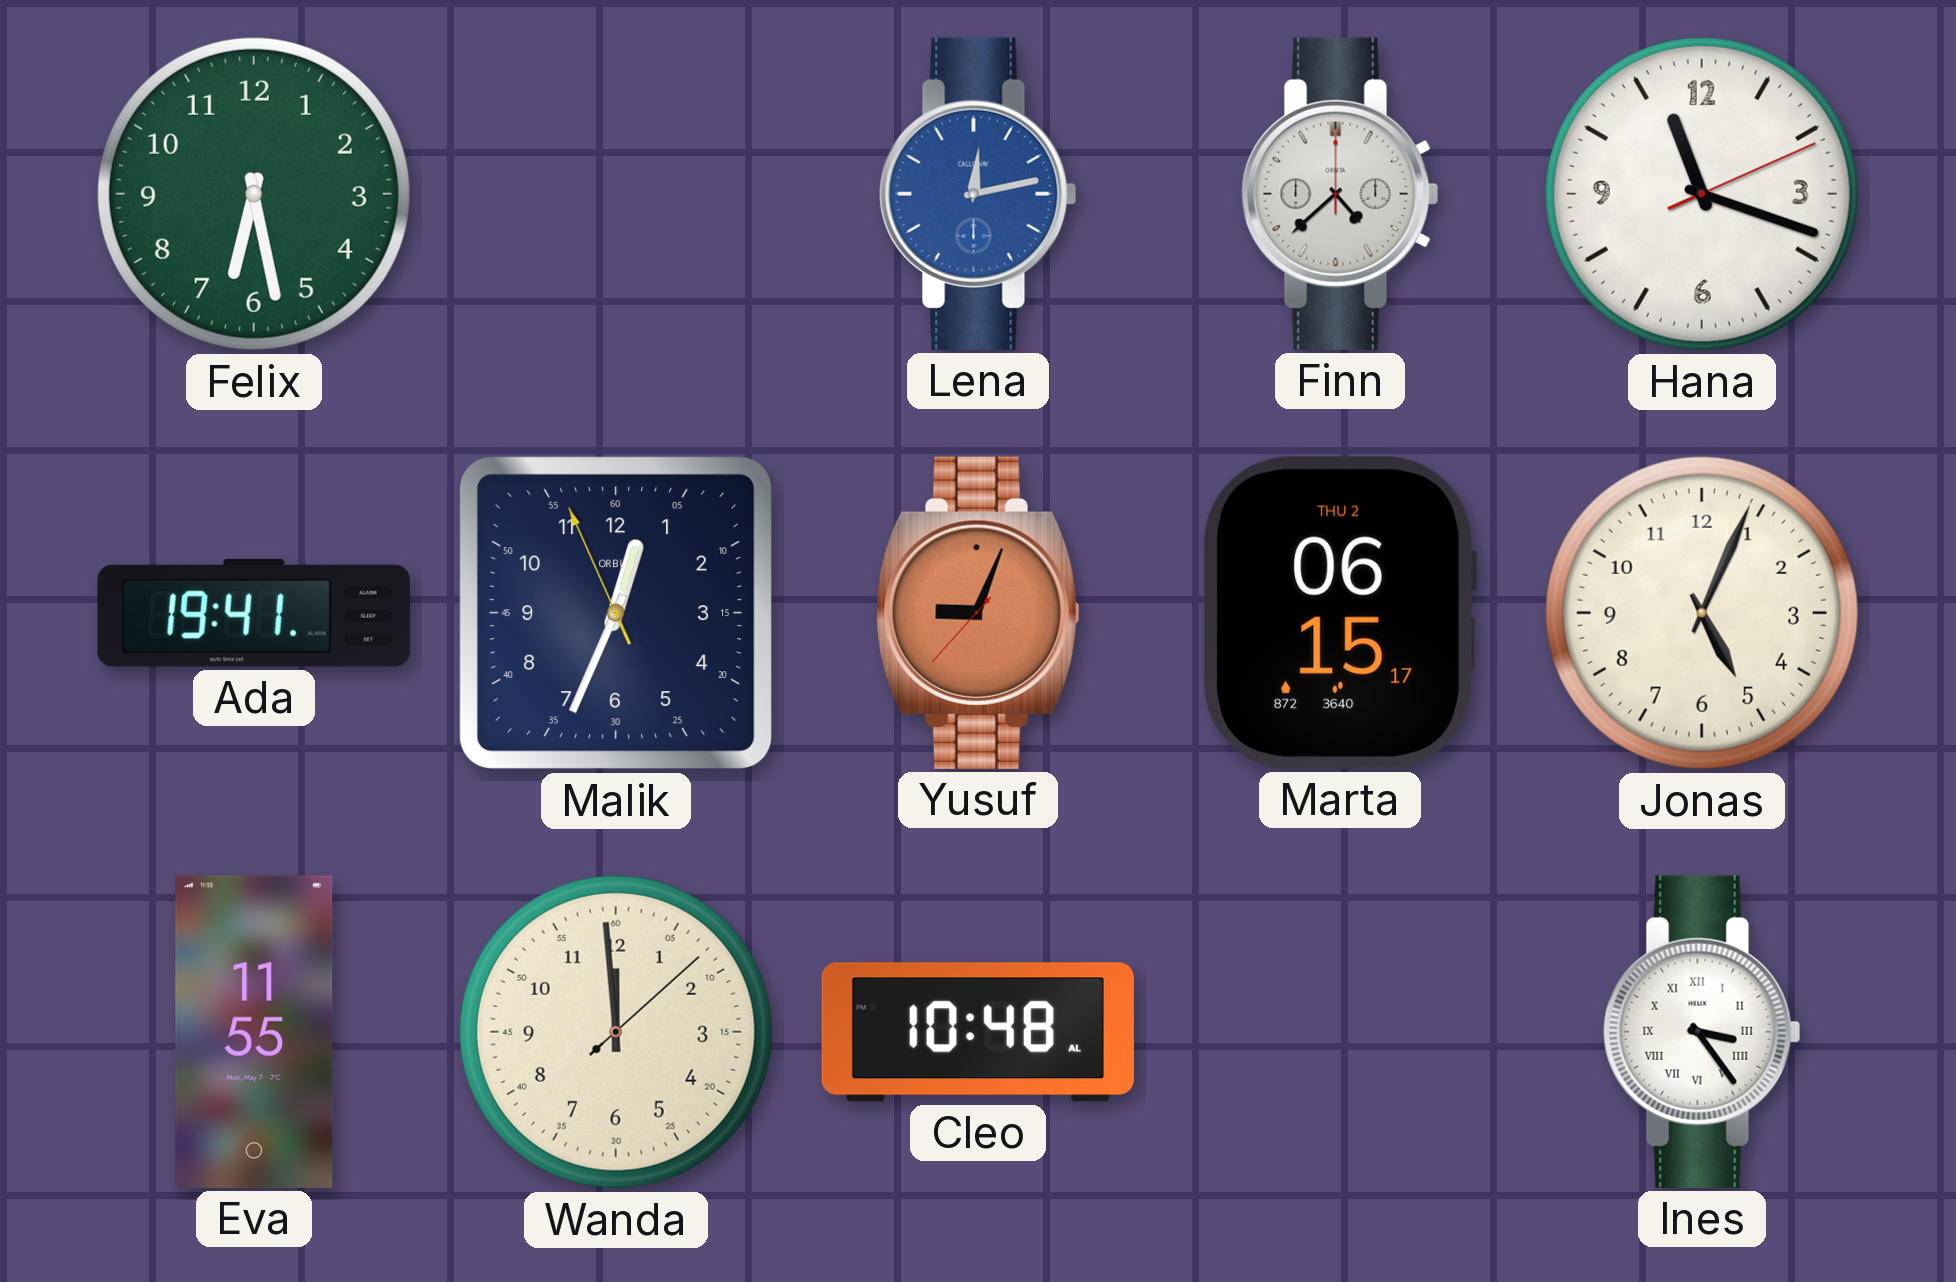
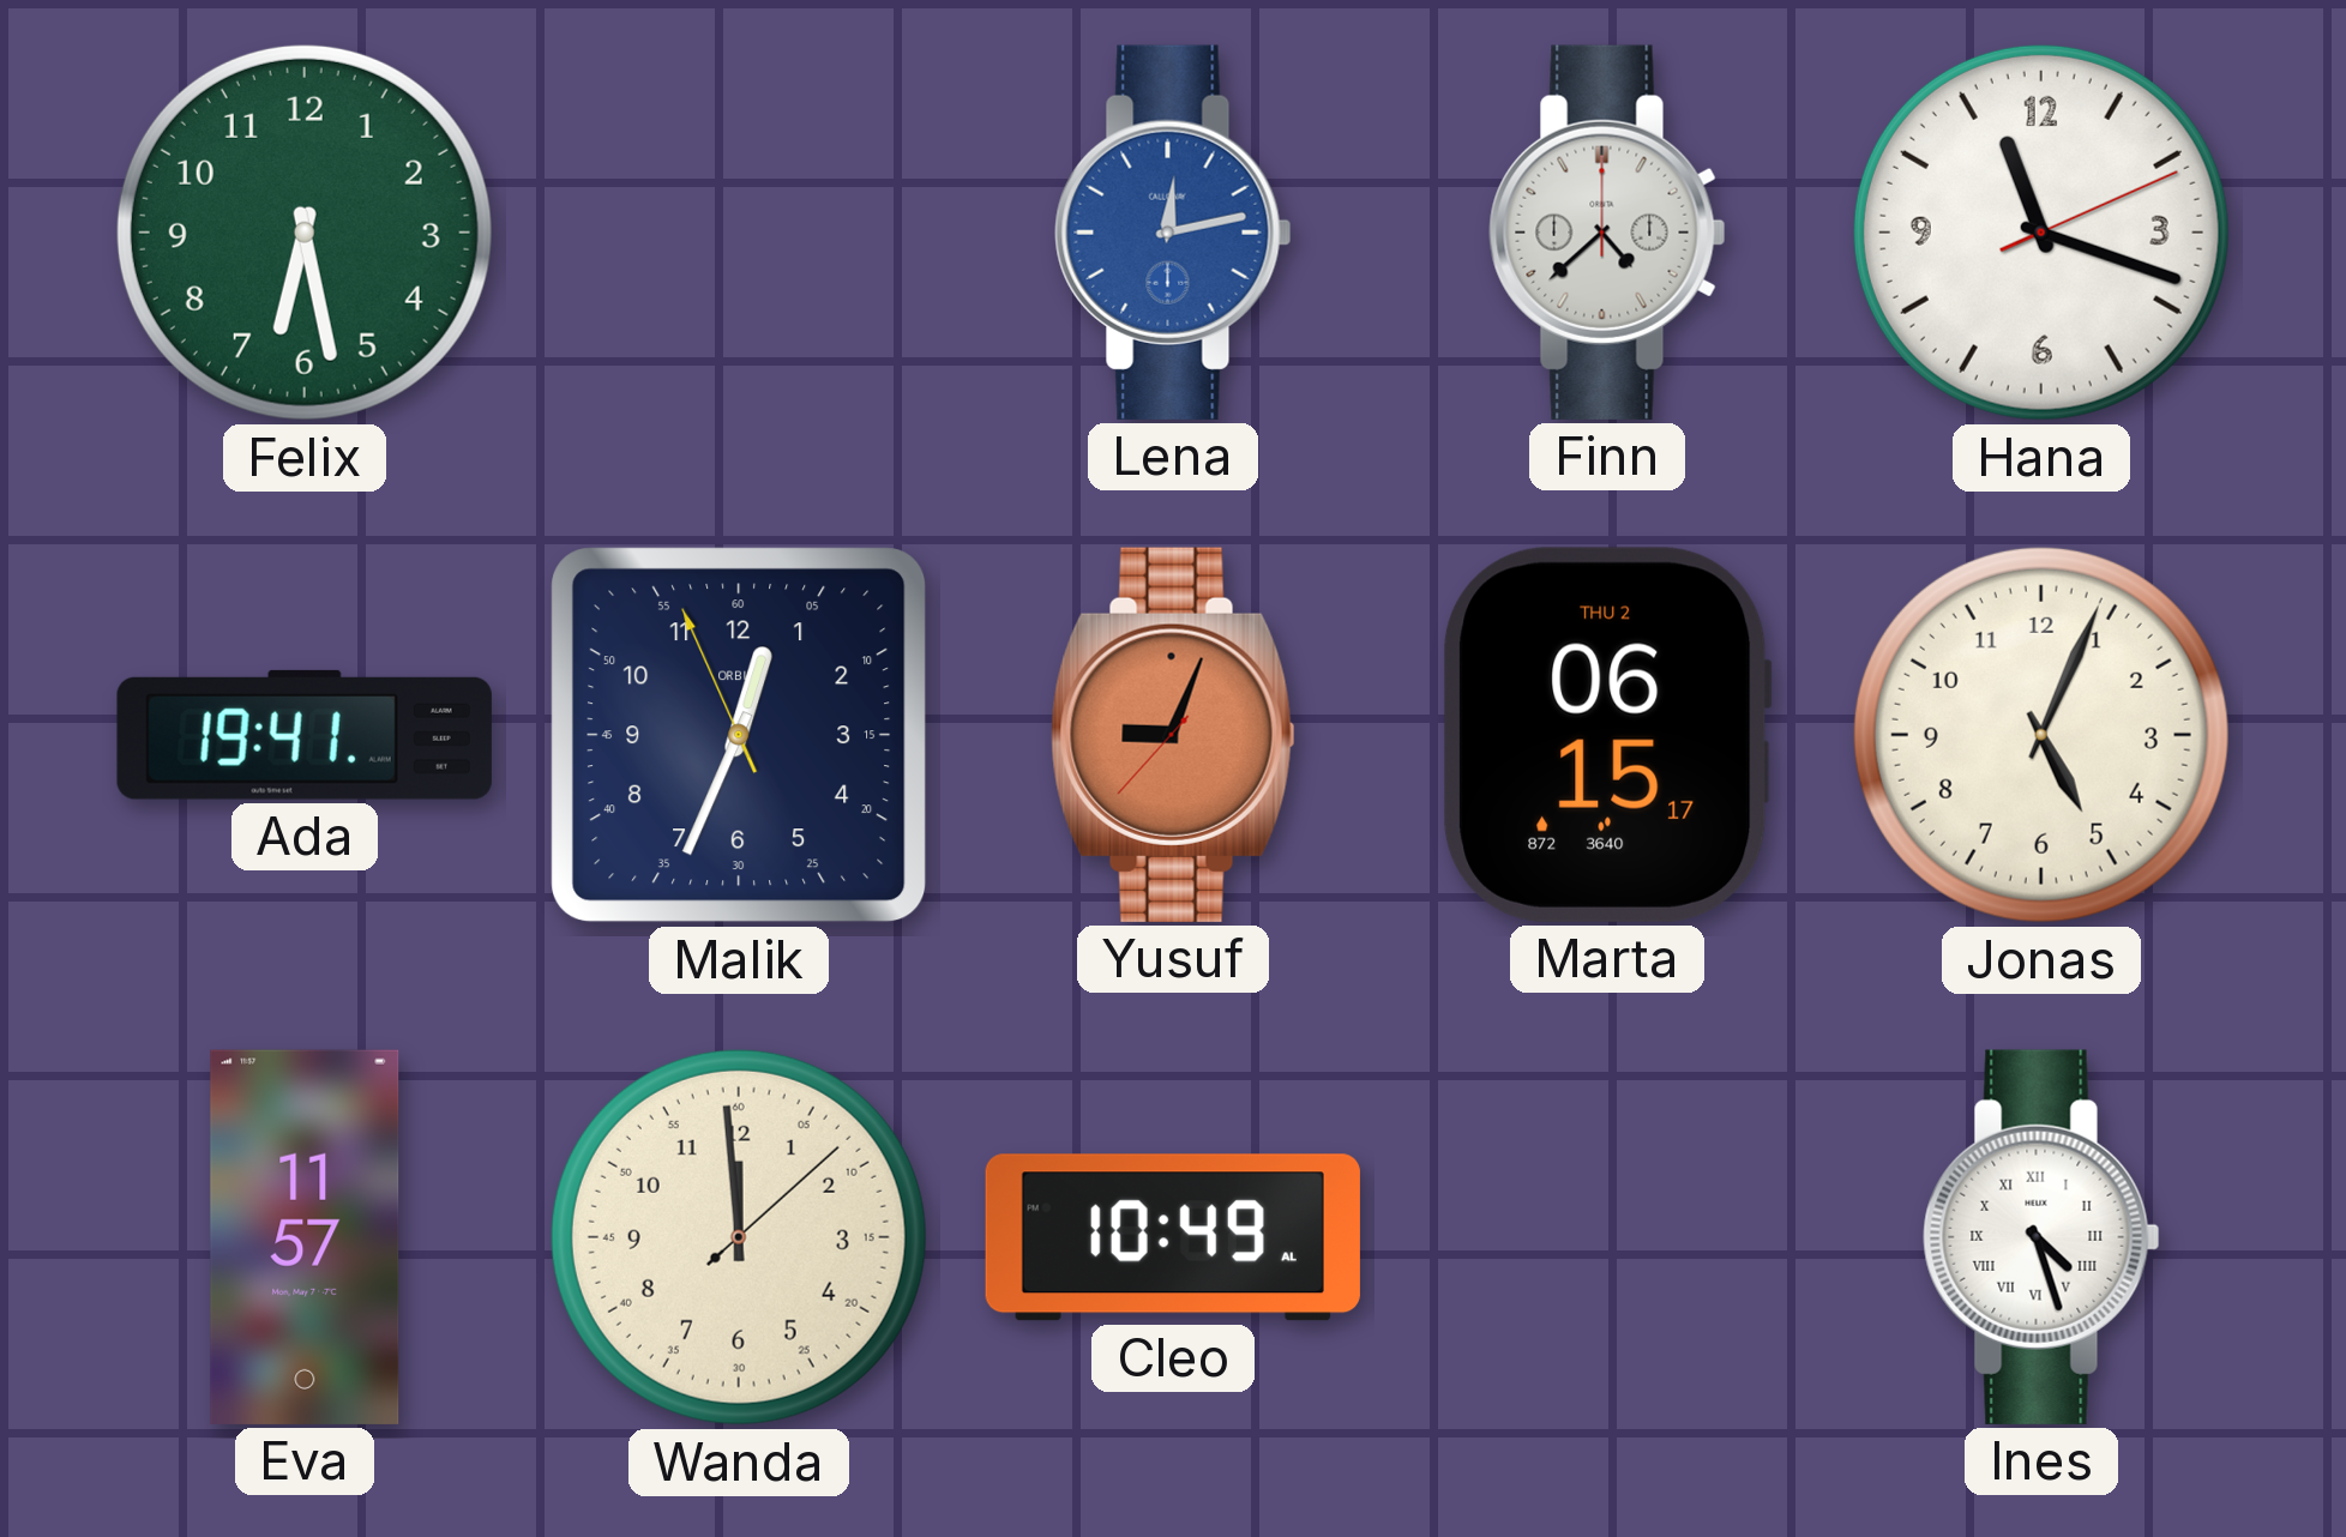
Eva: 11:55 -> 11:57
Cleo: 10:48 -> 10:49
Ines: 3:24 -> 4:27
